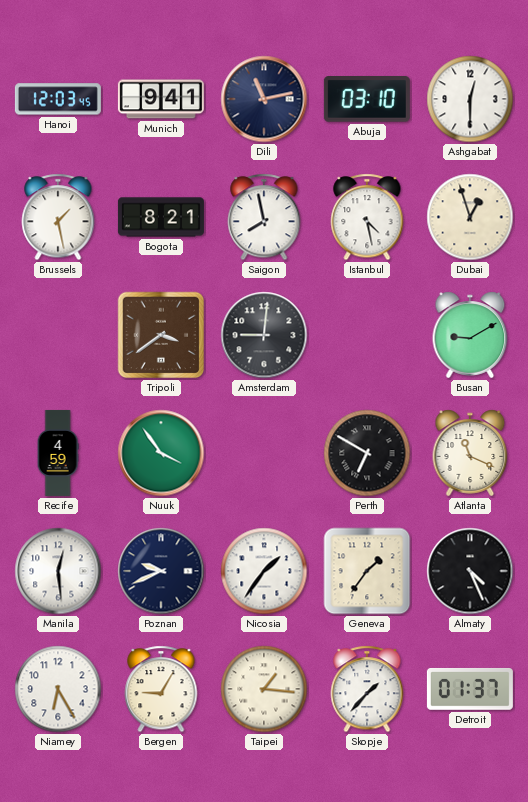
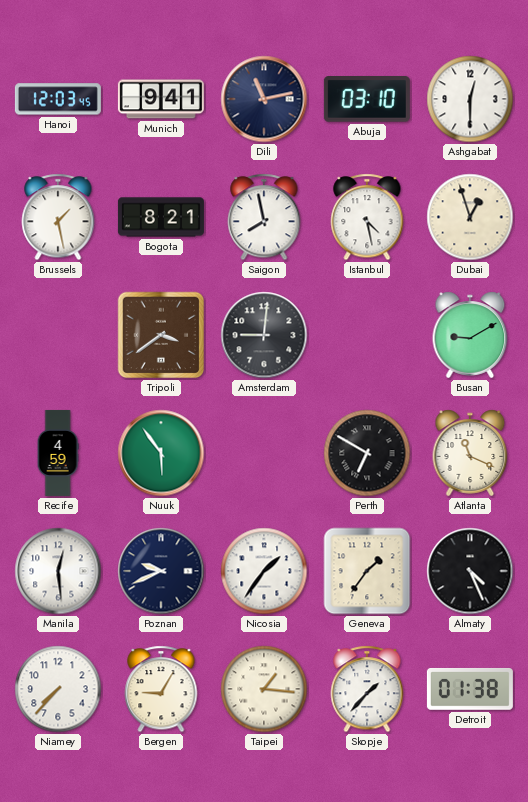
Nuuk: 3:54 -> 5:54
Niamey: 6:25 -> 7:37
Detroit: 01:37 -> 01:38
